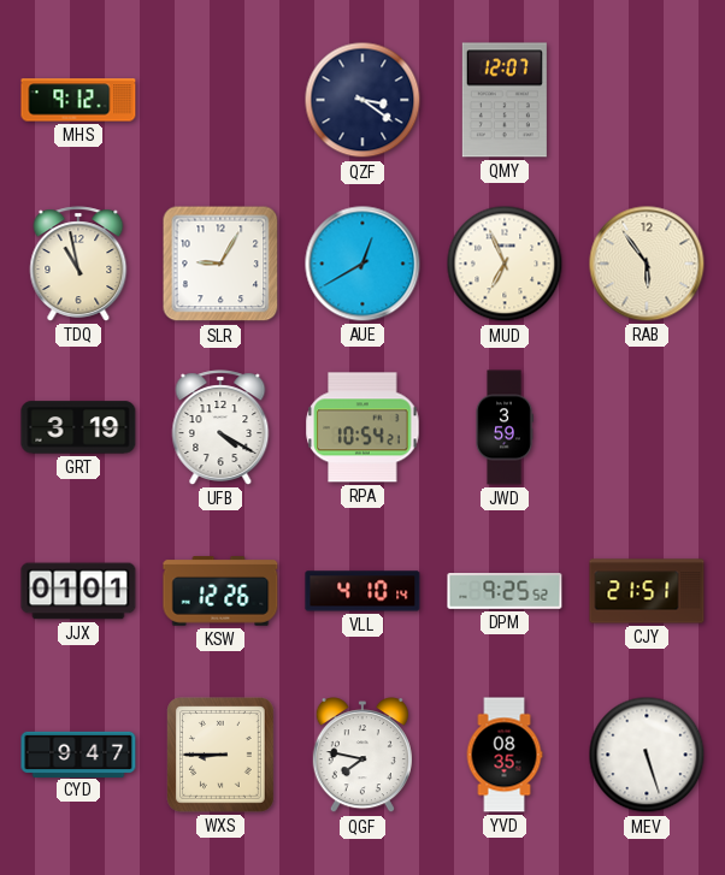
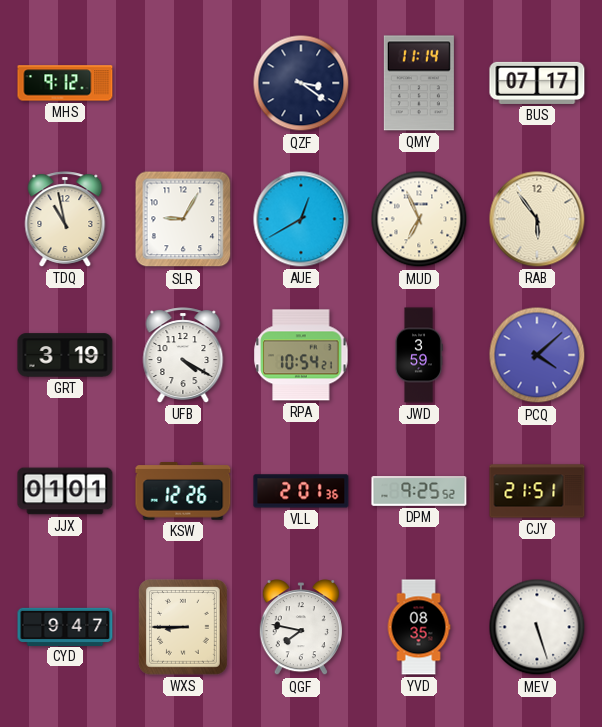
QMY: 12:07 -> 11:14
BUS: none -> 07:17
PCQ: none -> 4:08
VLL: 4:10 -> 2:01
